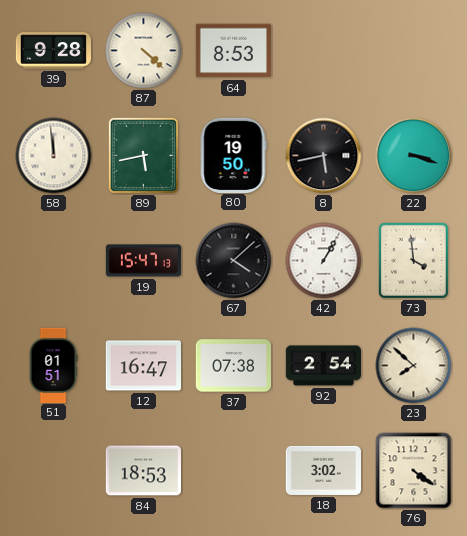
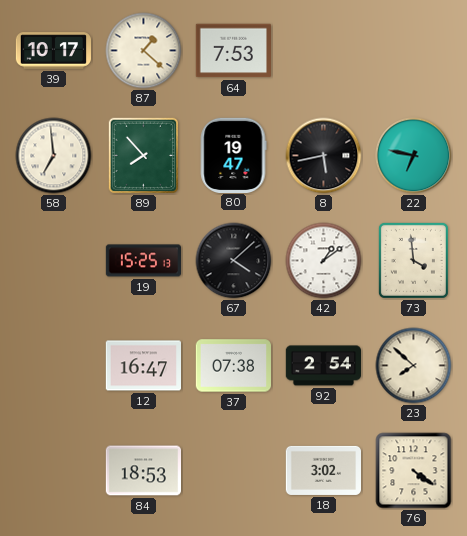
39: 9:28 -> 10:17
87: 4:22 -> 1:22
64: 8:53 -> 7:53
58: 11:59 -> 6:59
89: 5:43 -> 7:53
80: 19:50 -> 19:47
22: 3:18 -> 6:47
19: 15:47 -> 15:25
42: 1:05 -> 1:09
51: 01:51 -> none
